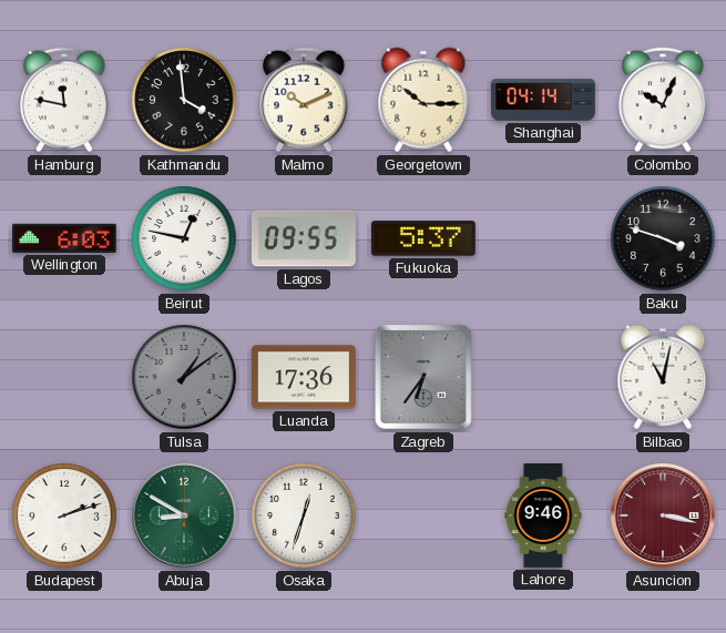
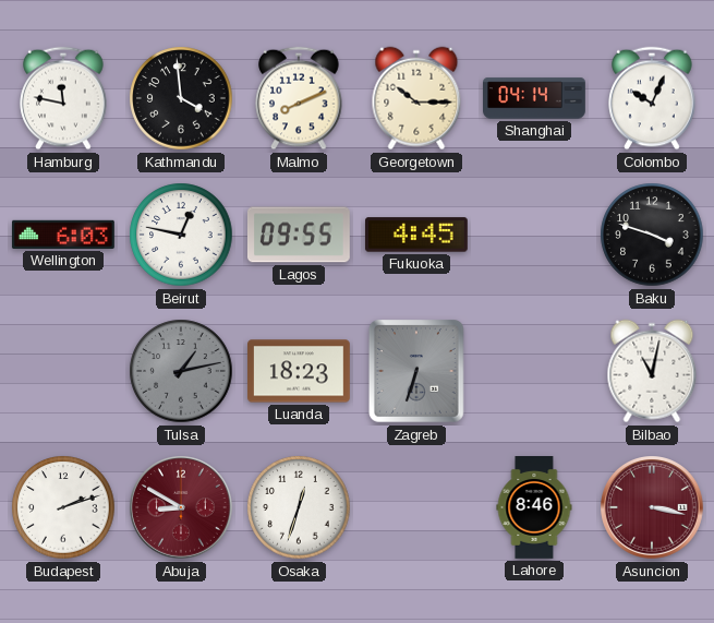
Malmo: 10:11 -> 8:11
Fukuoka: 5:37 -> 4:45
Tulsa: 1:09 -> 1:13
Luanda: 17:36 -> 18:23
Zagreb: 6:36 -> 6:33
Abuja dial: green -> burgundy
Lahore: 9:46 -> 8:46
